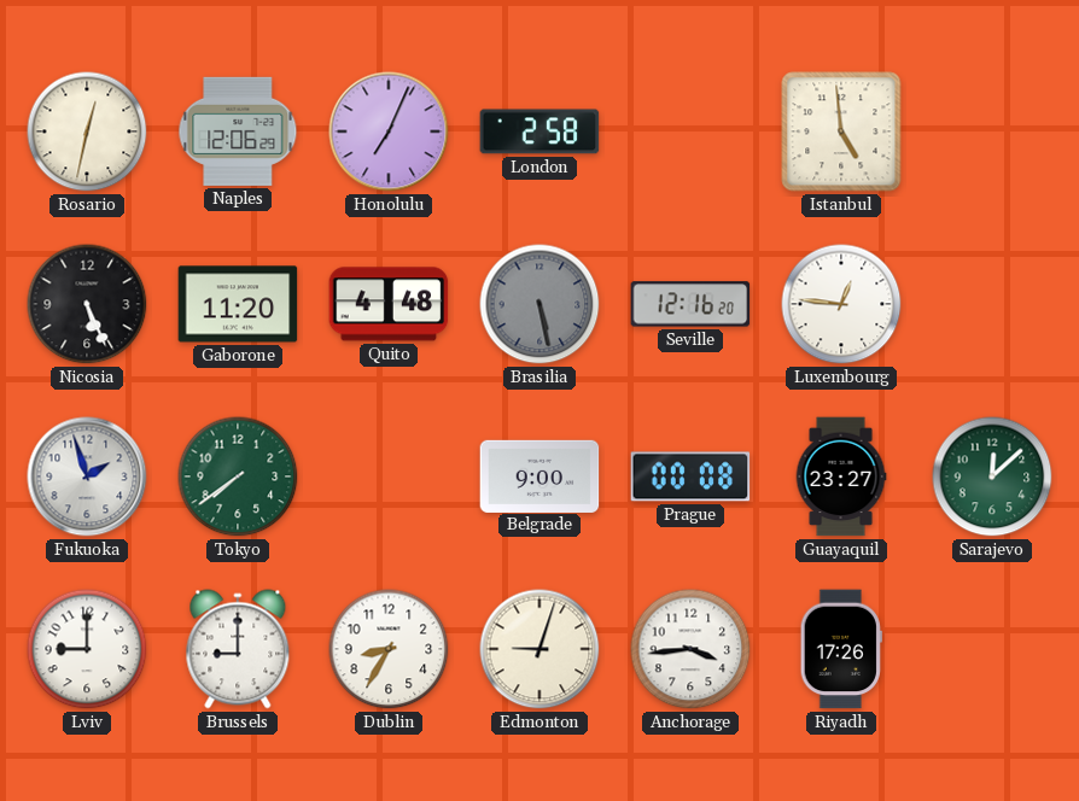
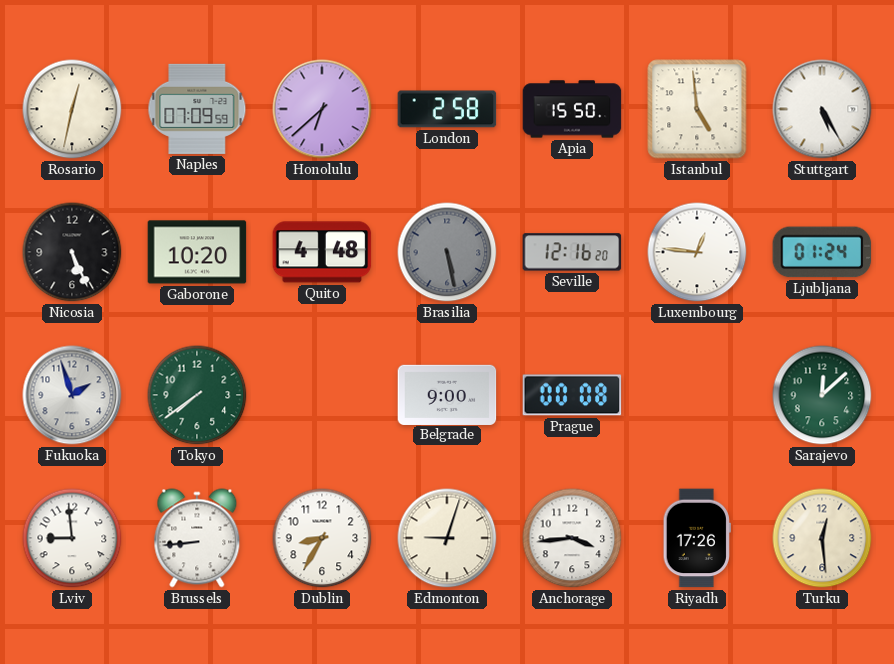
Naples: 12:06 -> 07:09
Honolulu: 7:04 -> 6:38
Apia: none -> 15:50
Stuttgart: none -> 5:25
Gaborone: 11:20 -> 10:20
Ljubljana: none -> 01:24
Guayaquil: 23:27 -> none
Lviv: 9:00 -> 8:59
Brussels: 9:00 -> 8:44
Turku: none -> 12:29
